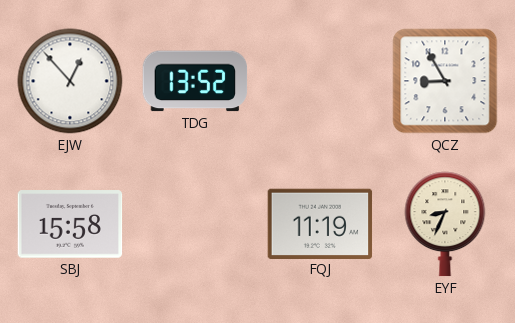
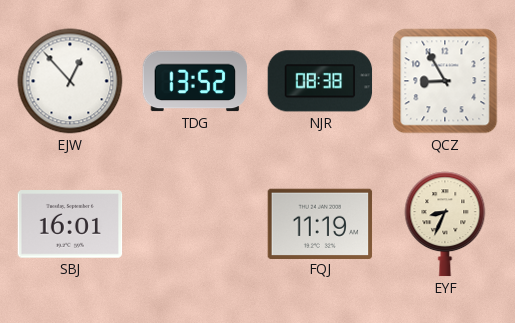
NJR: none -> 08:38
SBJ: 15:58 -> 16:01
